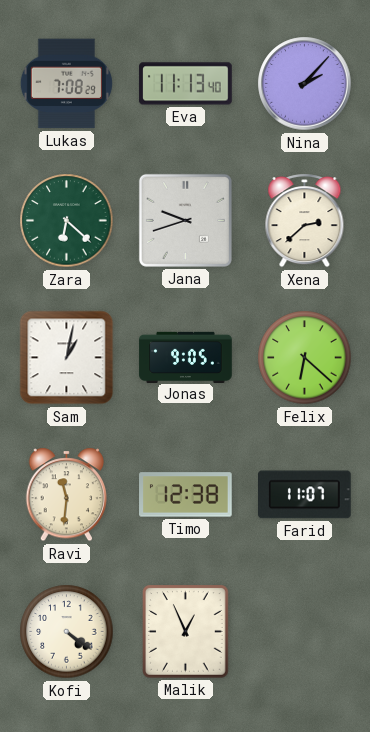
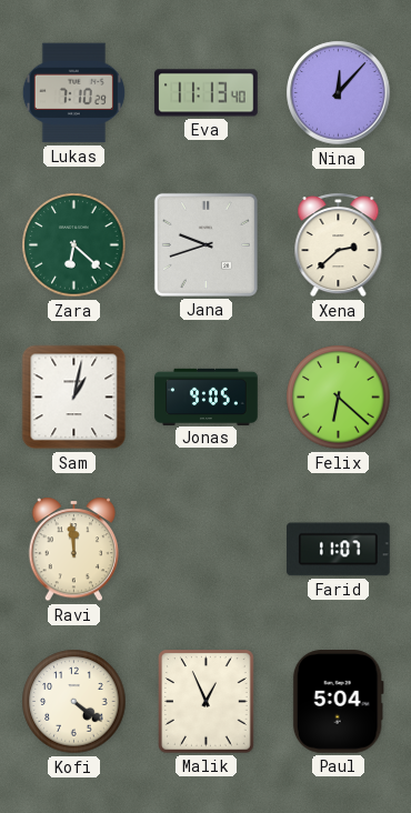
Lukas: 7:08 -> 7:10
Nina: 2:07 -> 12:07
Ravi: 11:31 -> 11:59
Timo: 12:38 -> none
Paul: none -> 5:04
